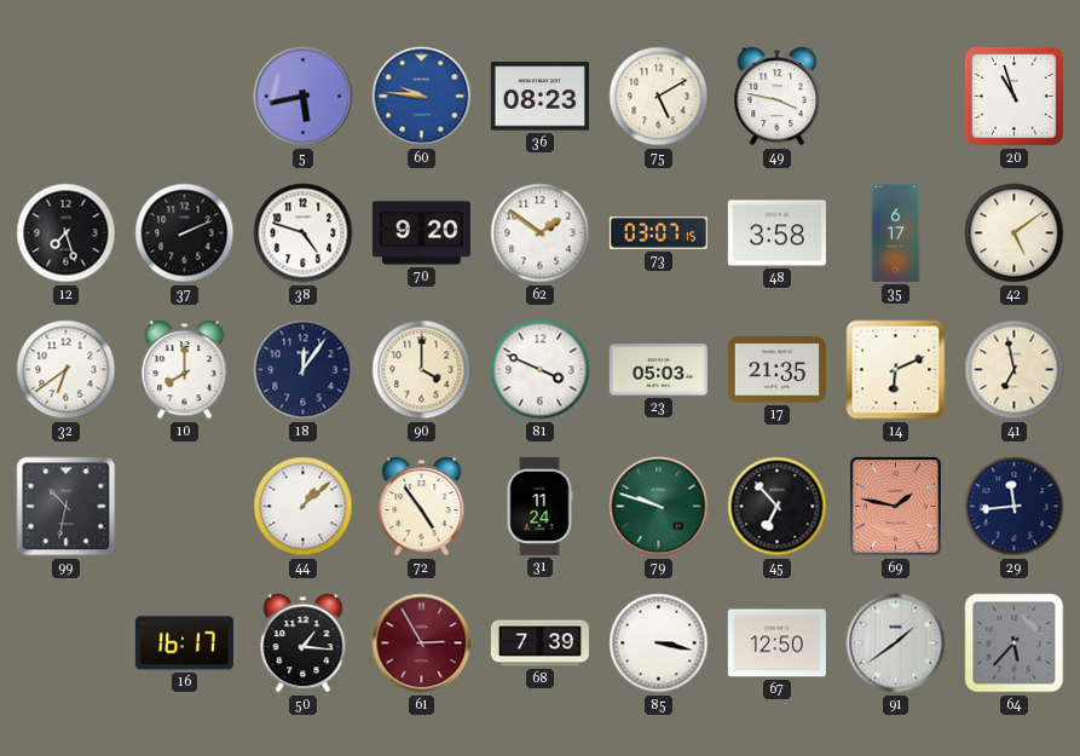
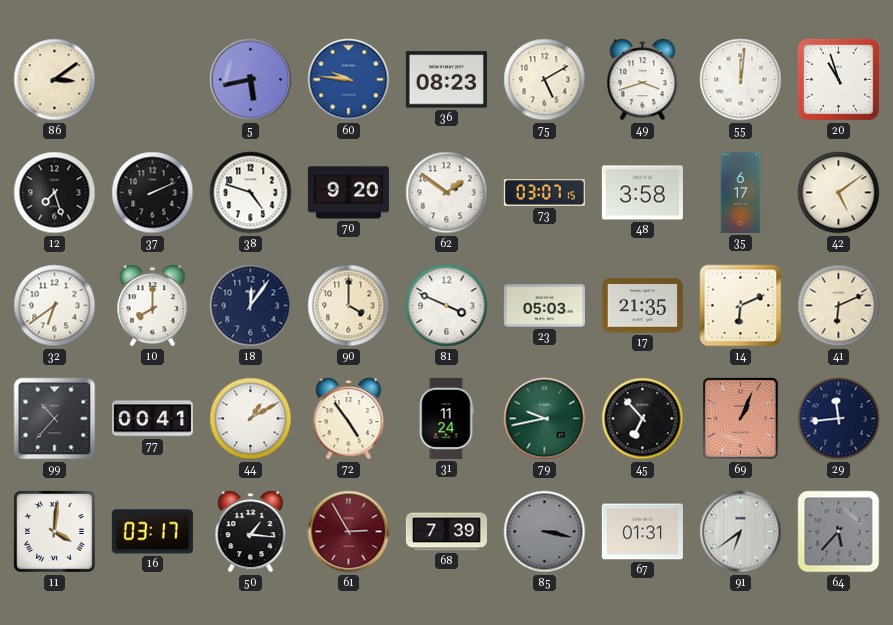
86: none -> 3:09
49: 3:47 -> 3:42
55: none -> 12:01
41: 6:58 -> 6:11
99: 10:32 -> 10:37
77: none -> 00:41
44: 1:08 -> 1:10
79: 9:48 -> 9:43
69: 1:47 -> 1:04
11: none -> 4:01
16: 16:17 -> 03:17
85 dial: white -> grey
67: 12:50 -> 01:31
91: 1:39 -> 6:39
